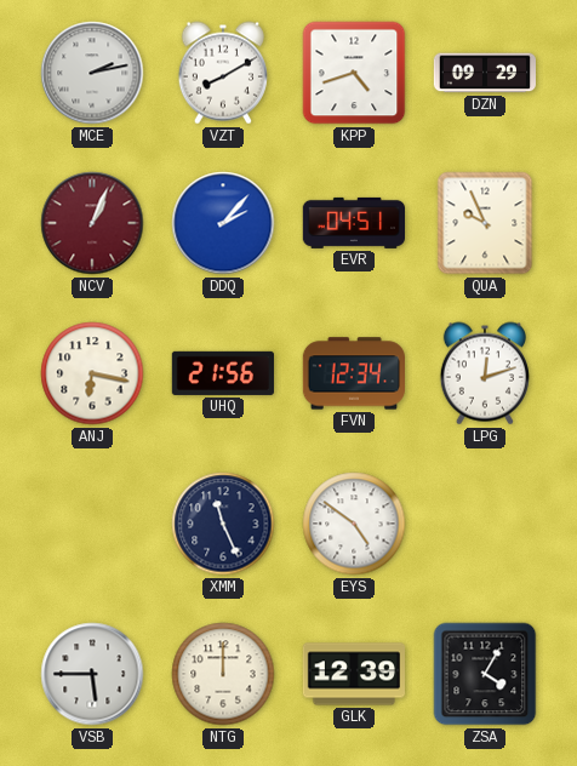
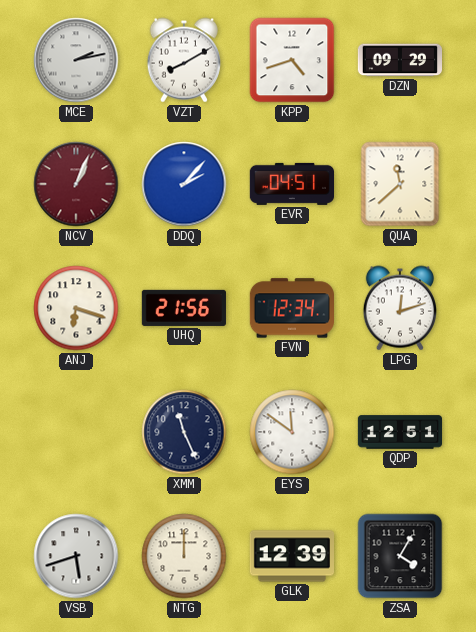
QUA: 9:56 -> 11:38
ANJ: 6:17 -> 6:18
EYS: 4:51 -> 11:51
QDP: none -> 12:51
VSB: 5:45 -> 5:42
